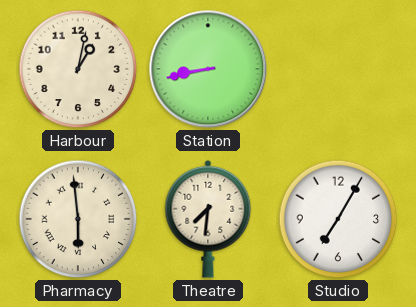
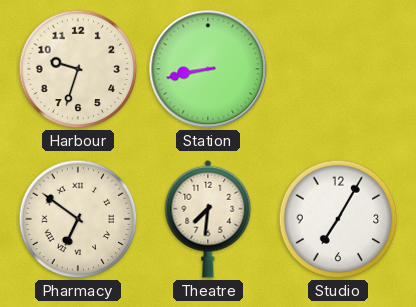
Harbour: 1:02 -> 9:33
Pharmacy: 5:59 -> 6:51
